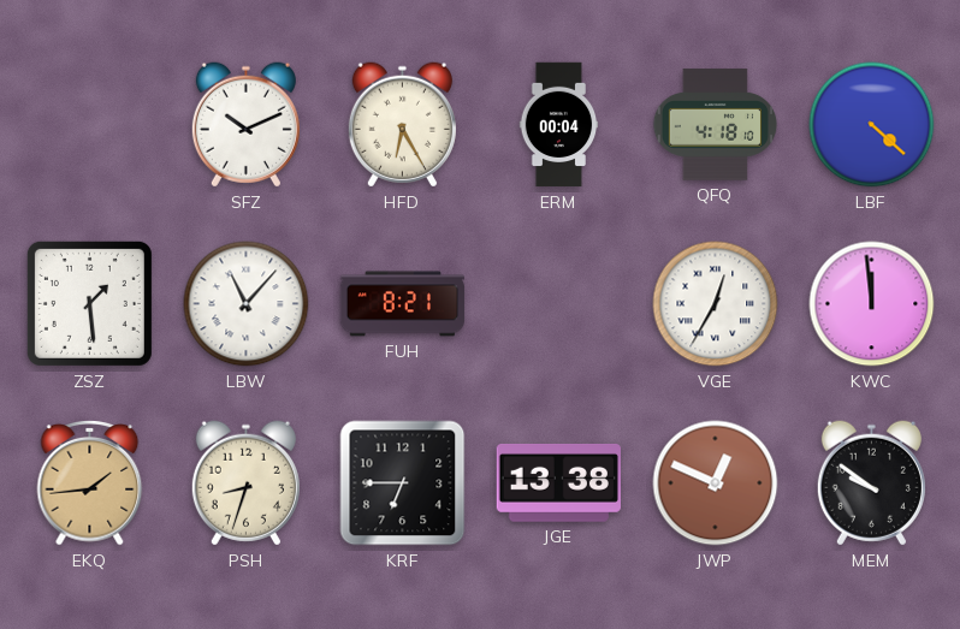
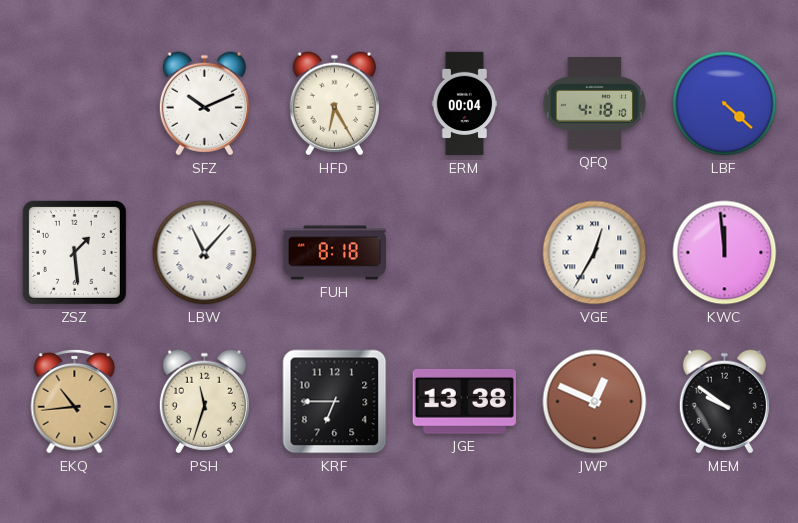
FUH: 8:21 -> 8:18
EKQ: 1:44 -> 10:44
PSH: 8:33 -> 11:33
